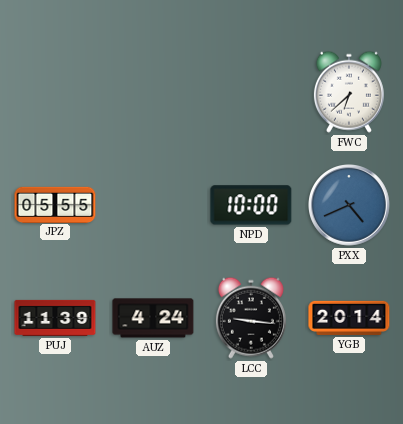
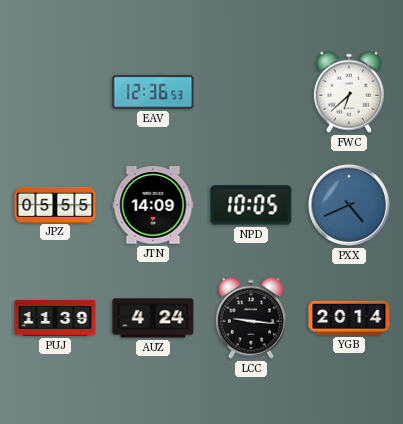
EAV: none -> 12:36
JTN: none -> 14:09
NPD: 10:00 -> 10:05
